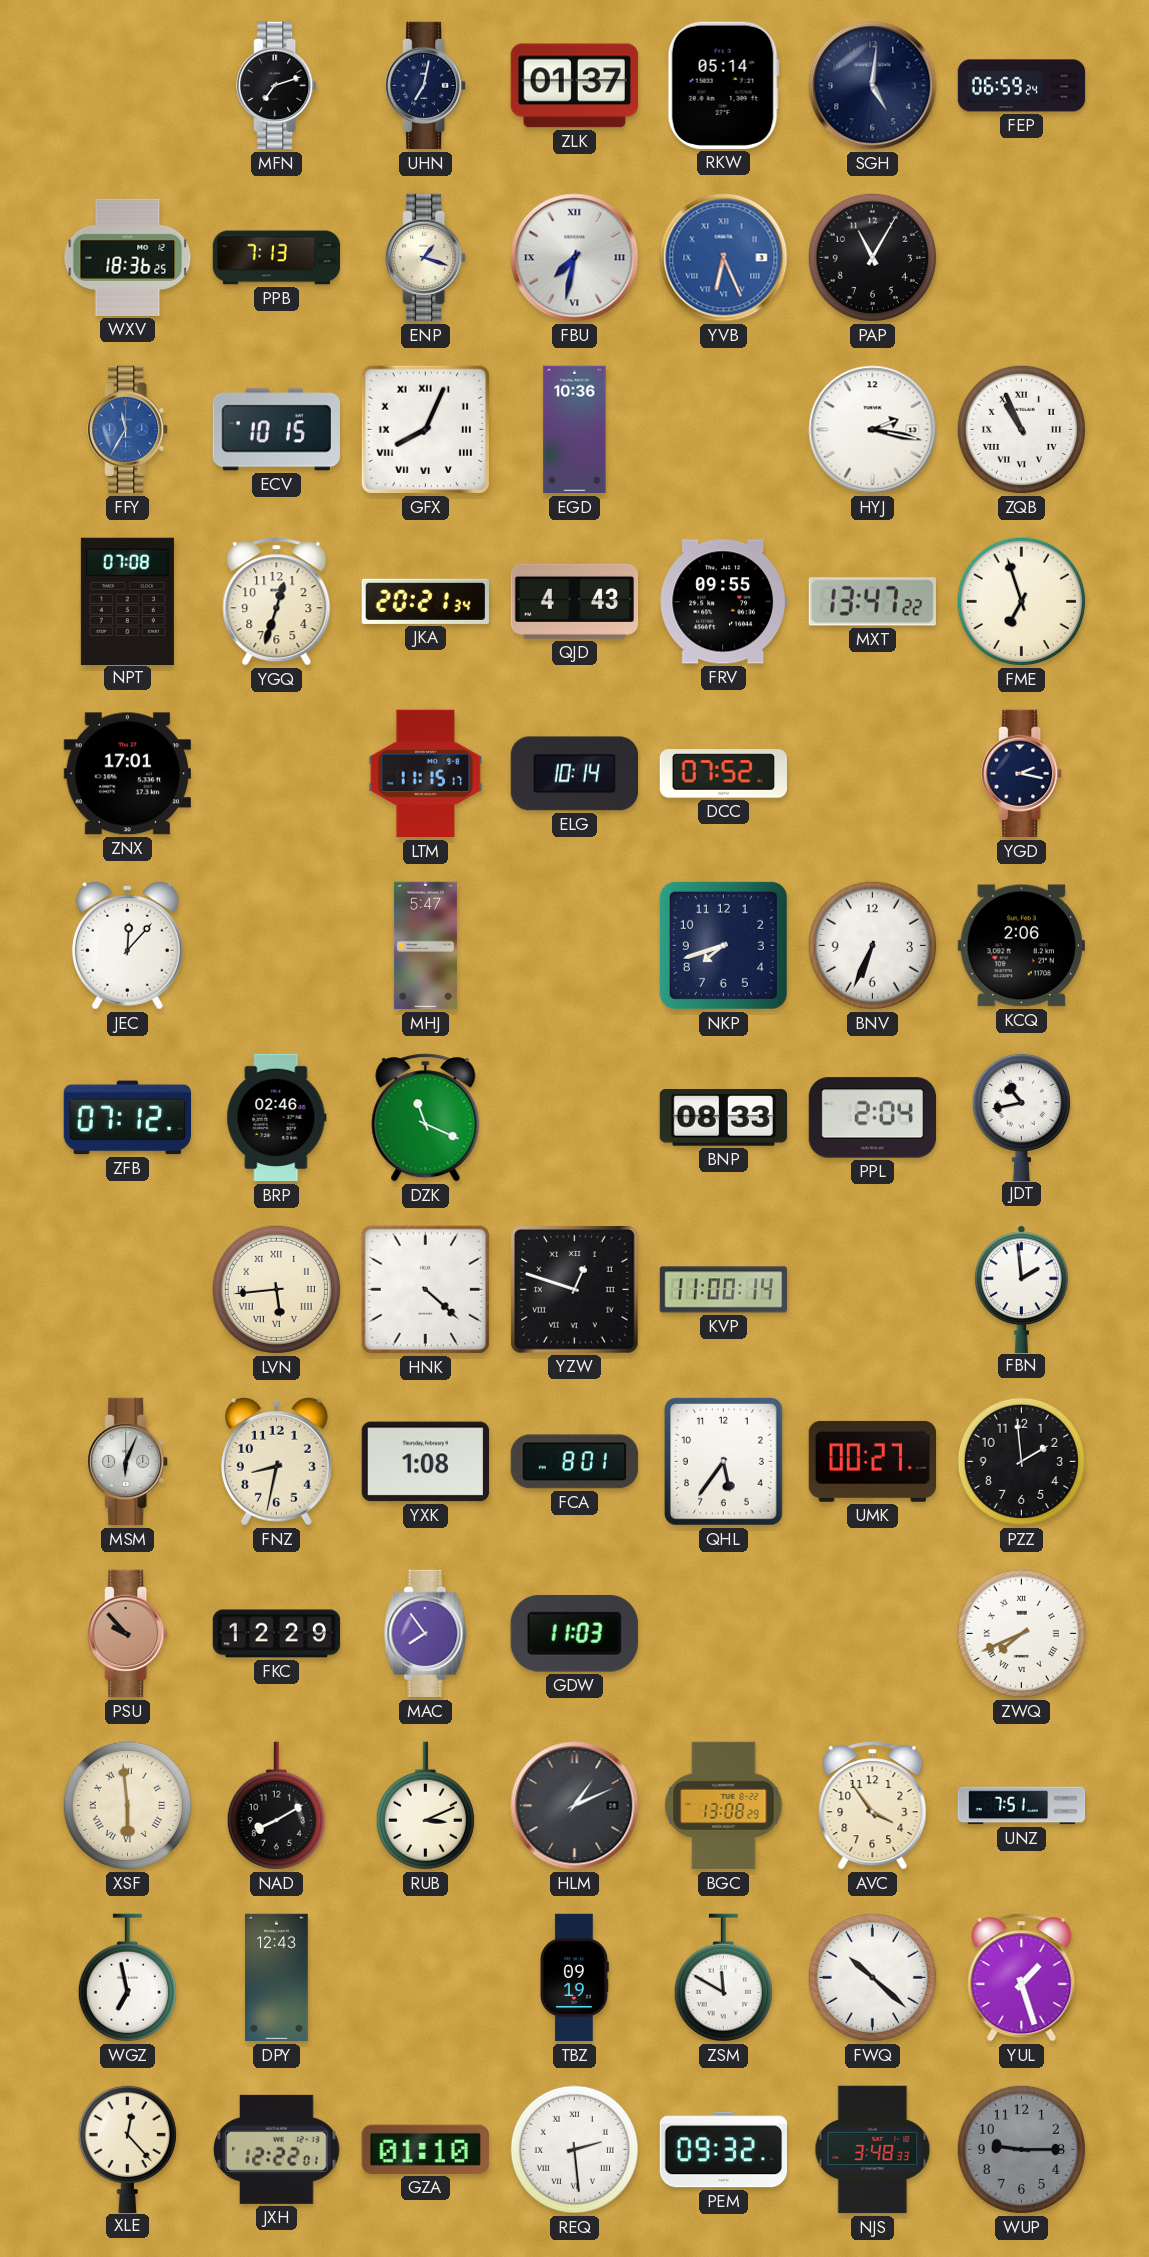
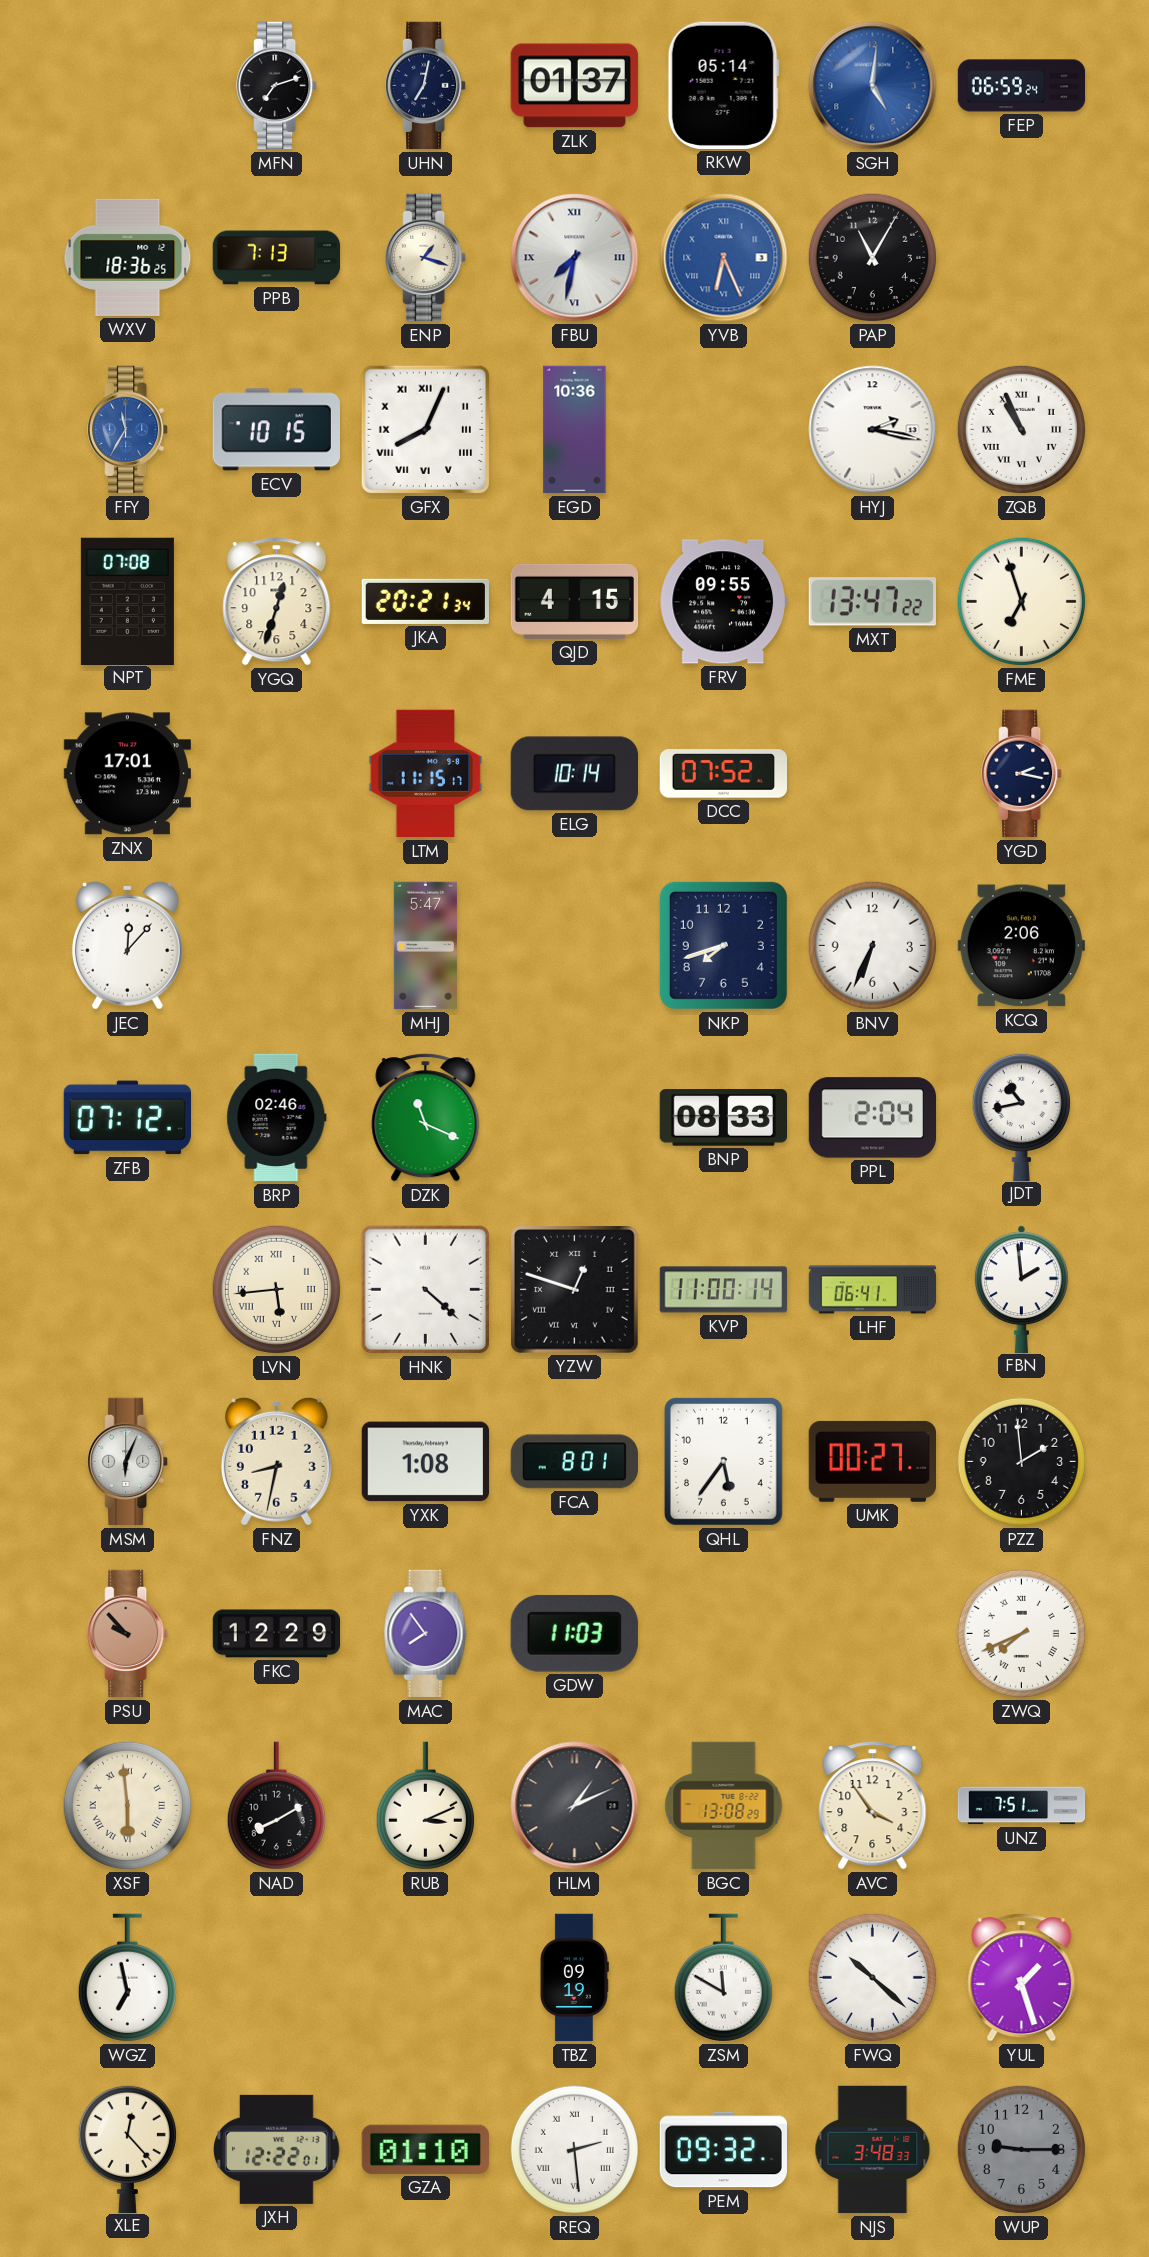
SGH dial: navy -> blue
QJD: 4:43 -> 4:15
LHF: none -> 06:41
DPY: 12:43 -> none
